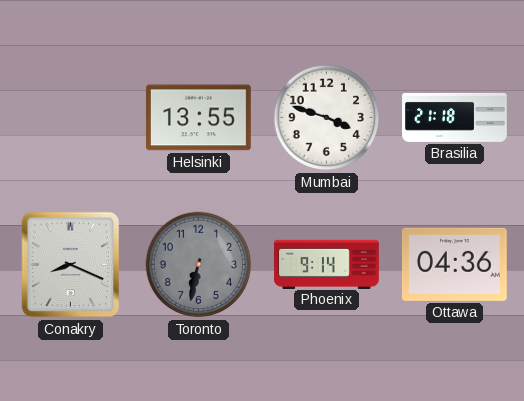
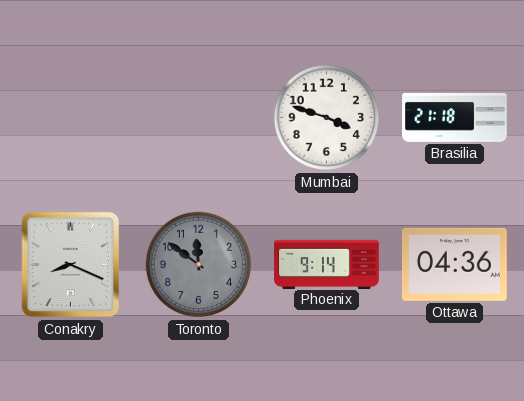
Helsinki: 13:55 -> none
Toronto: 6:32 -> 11:51
